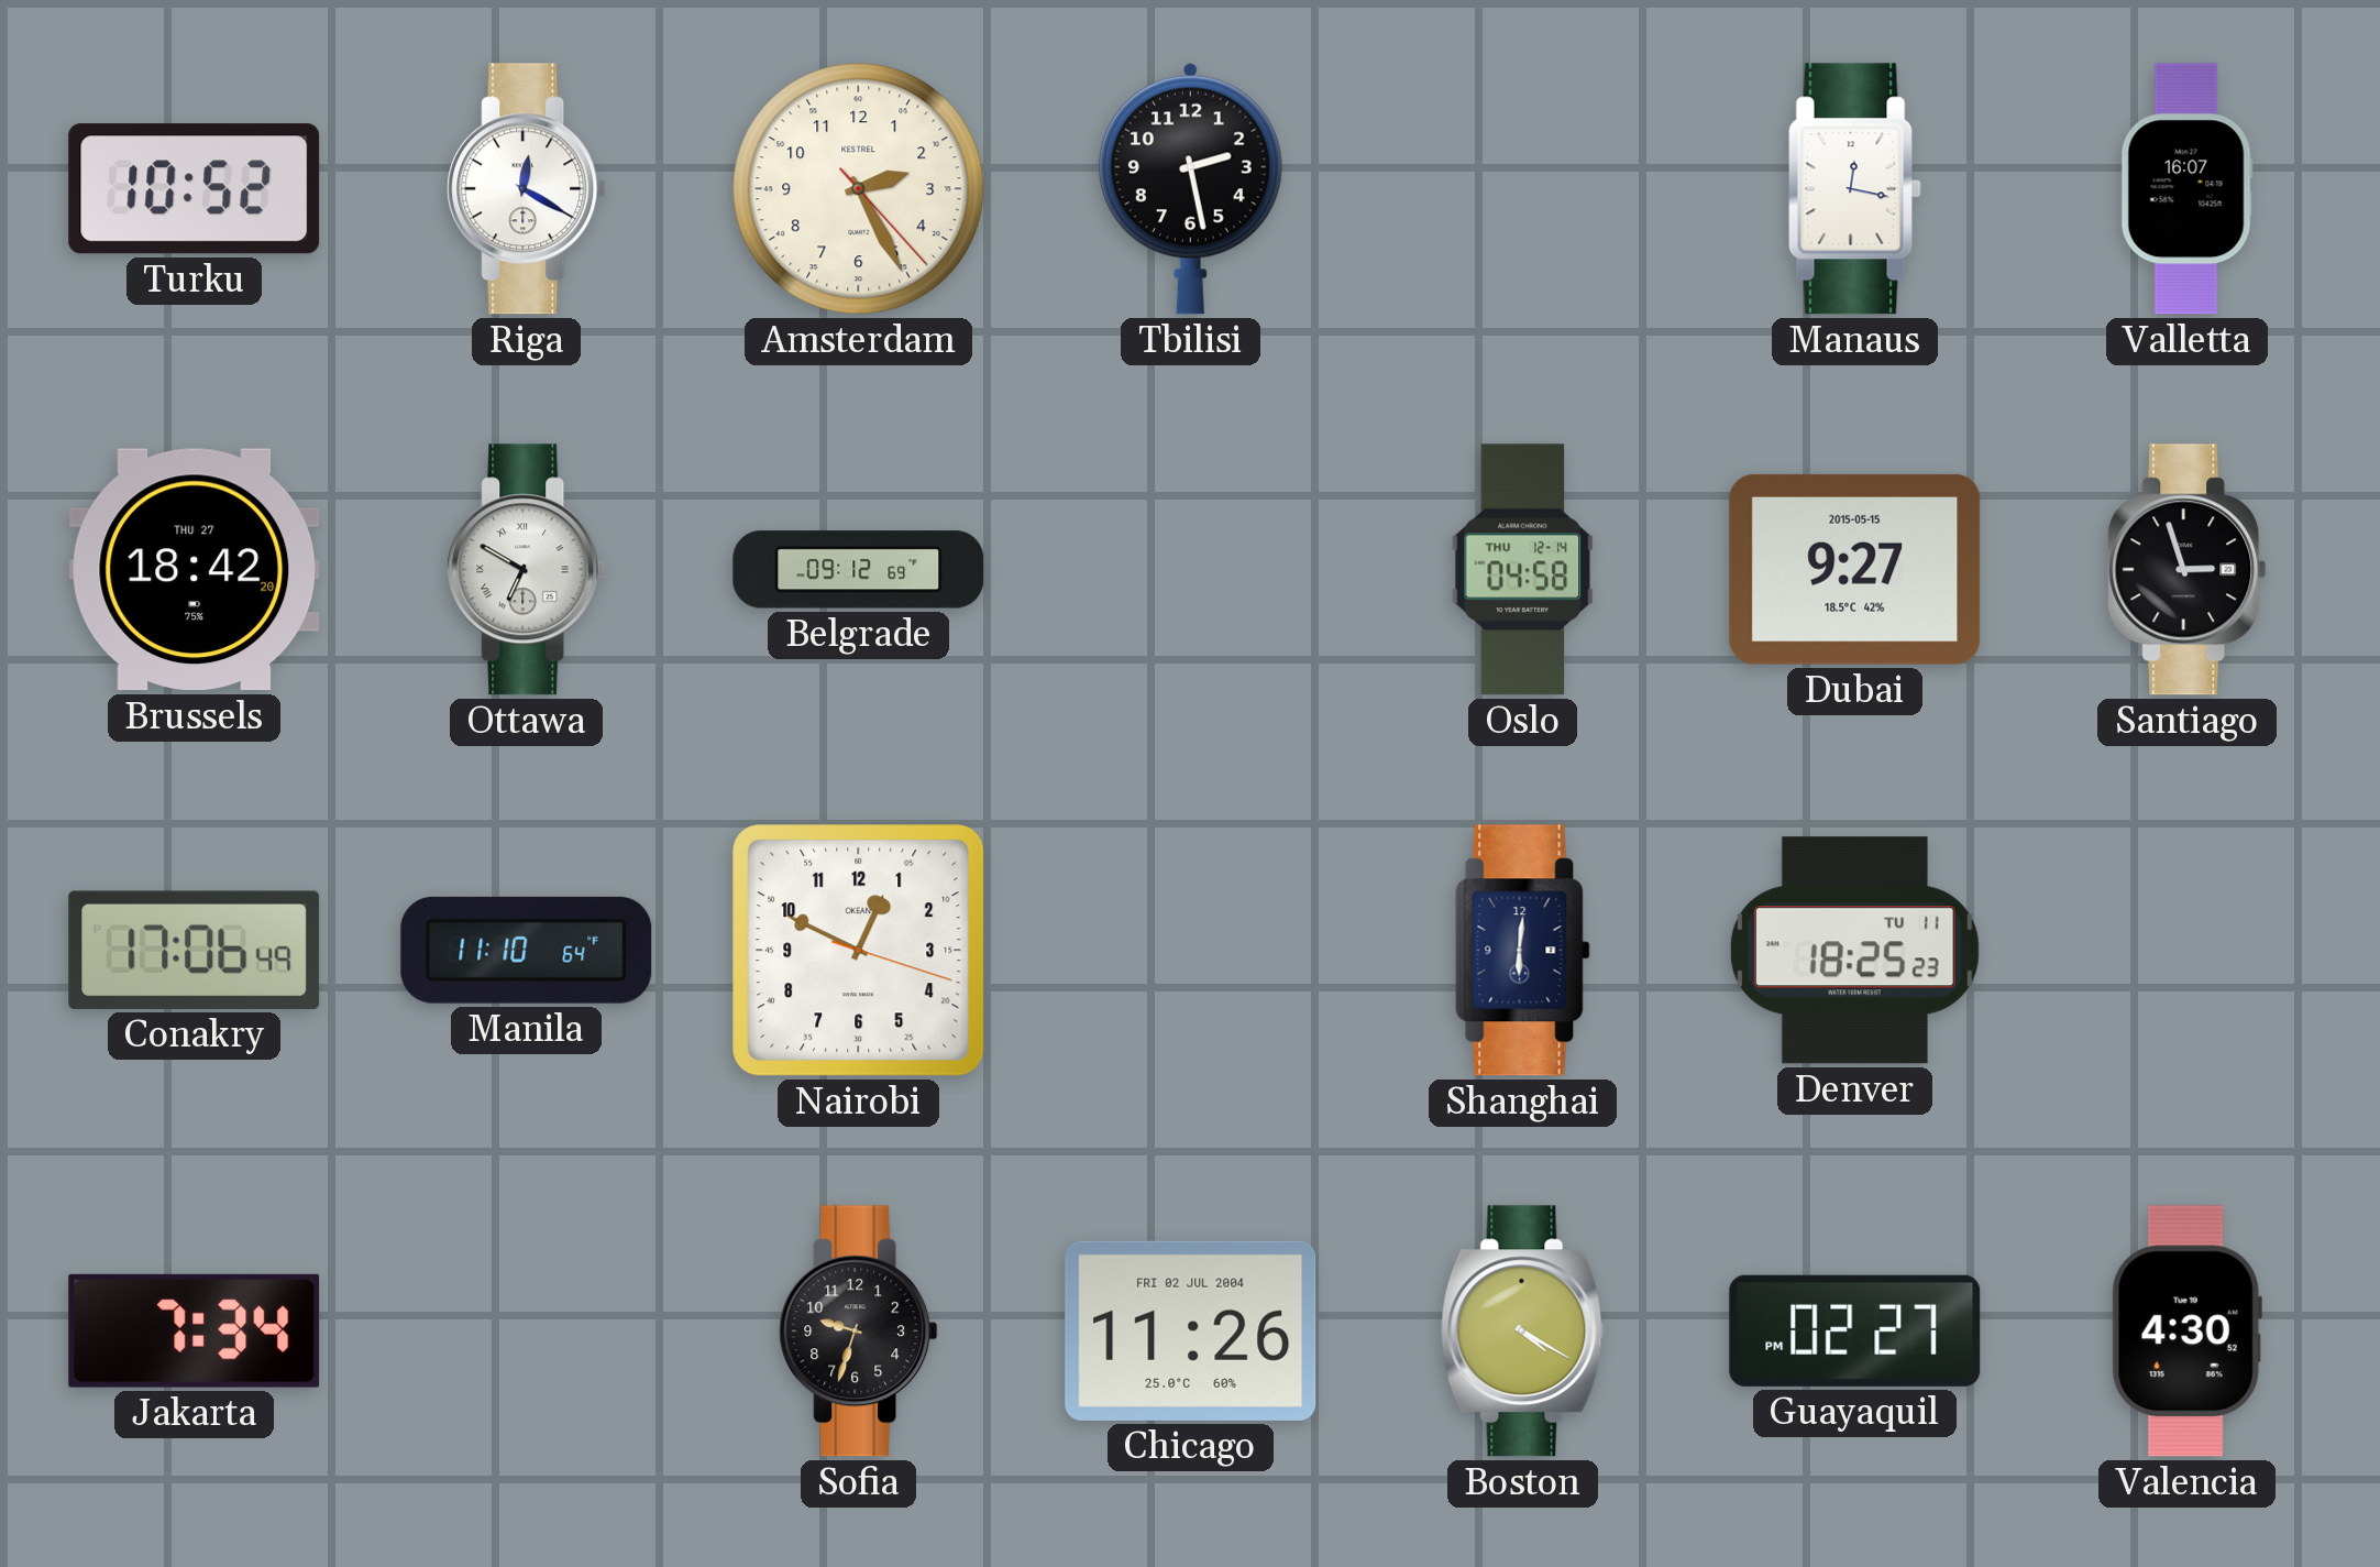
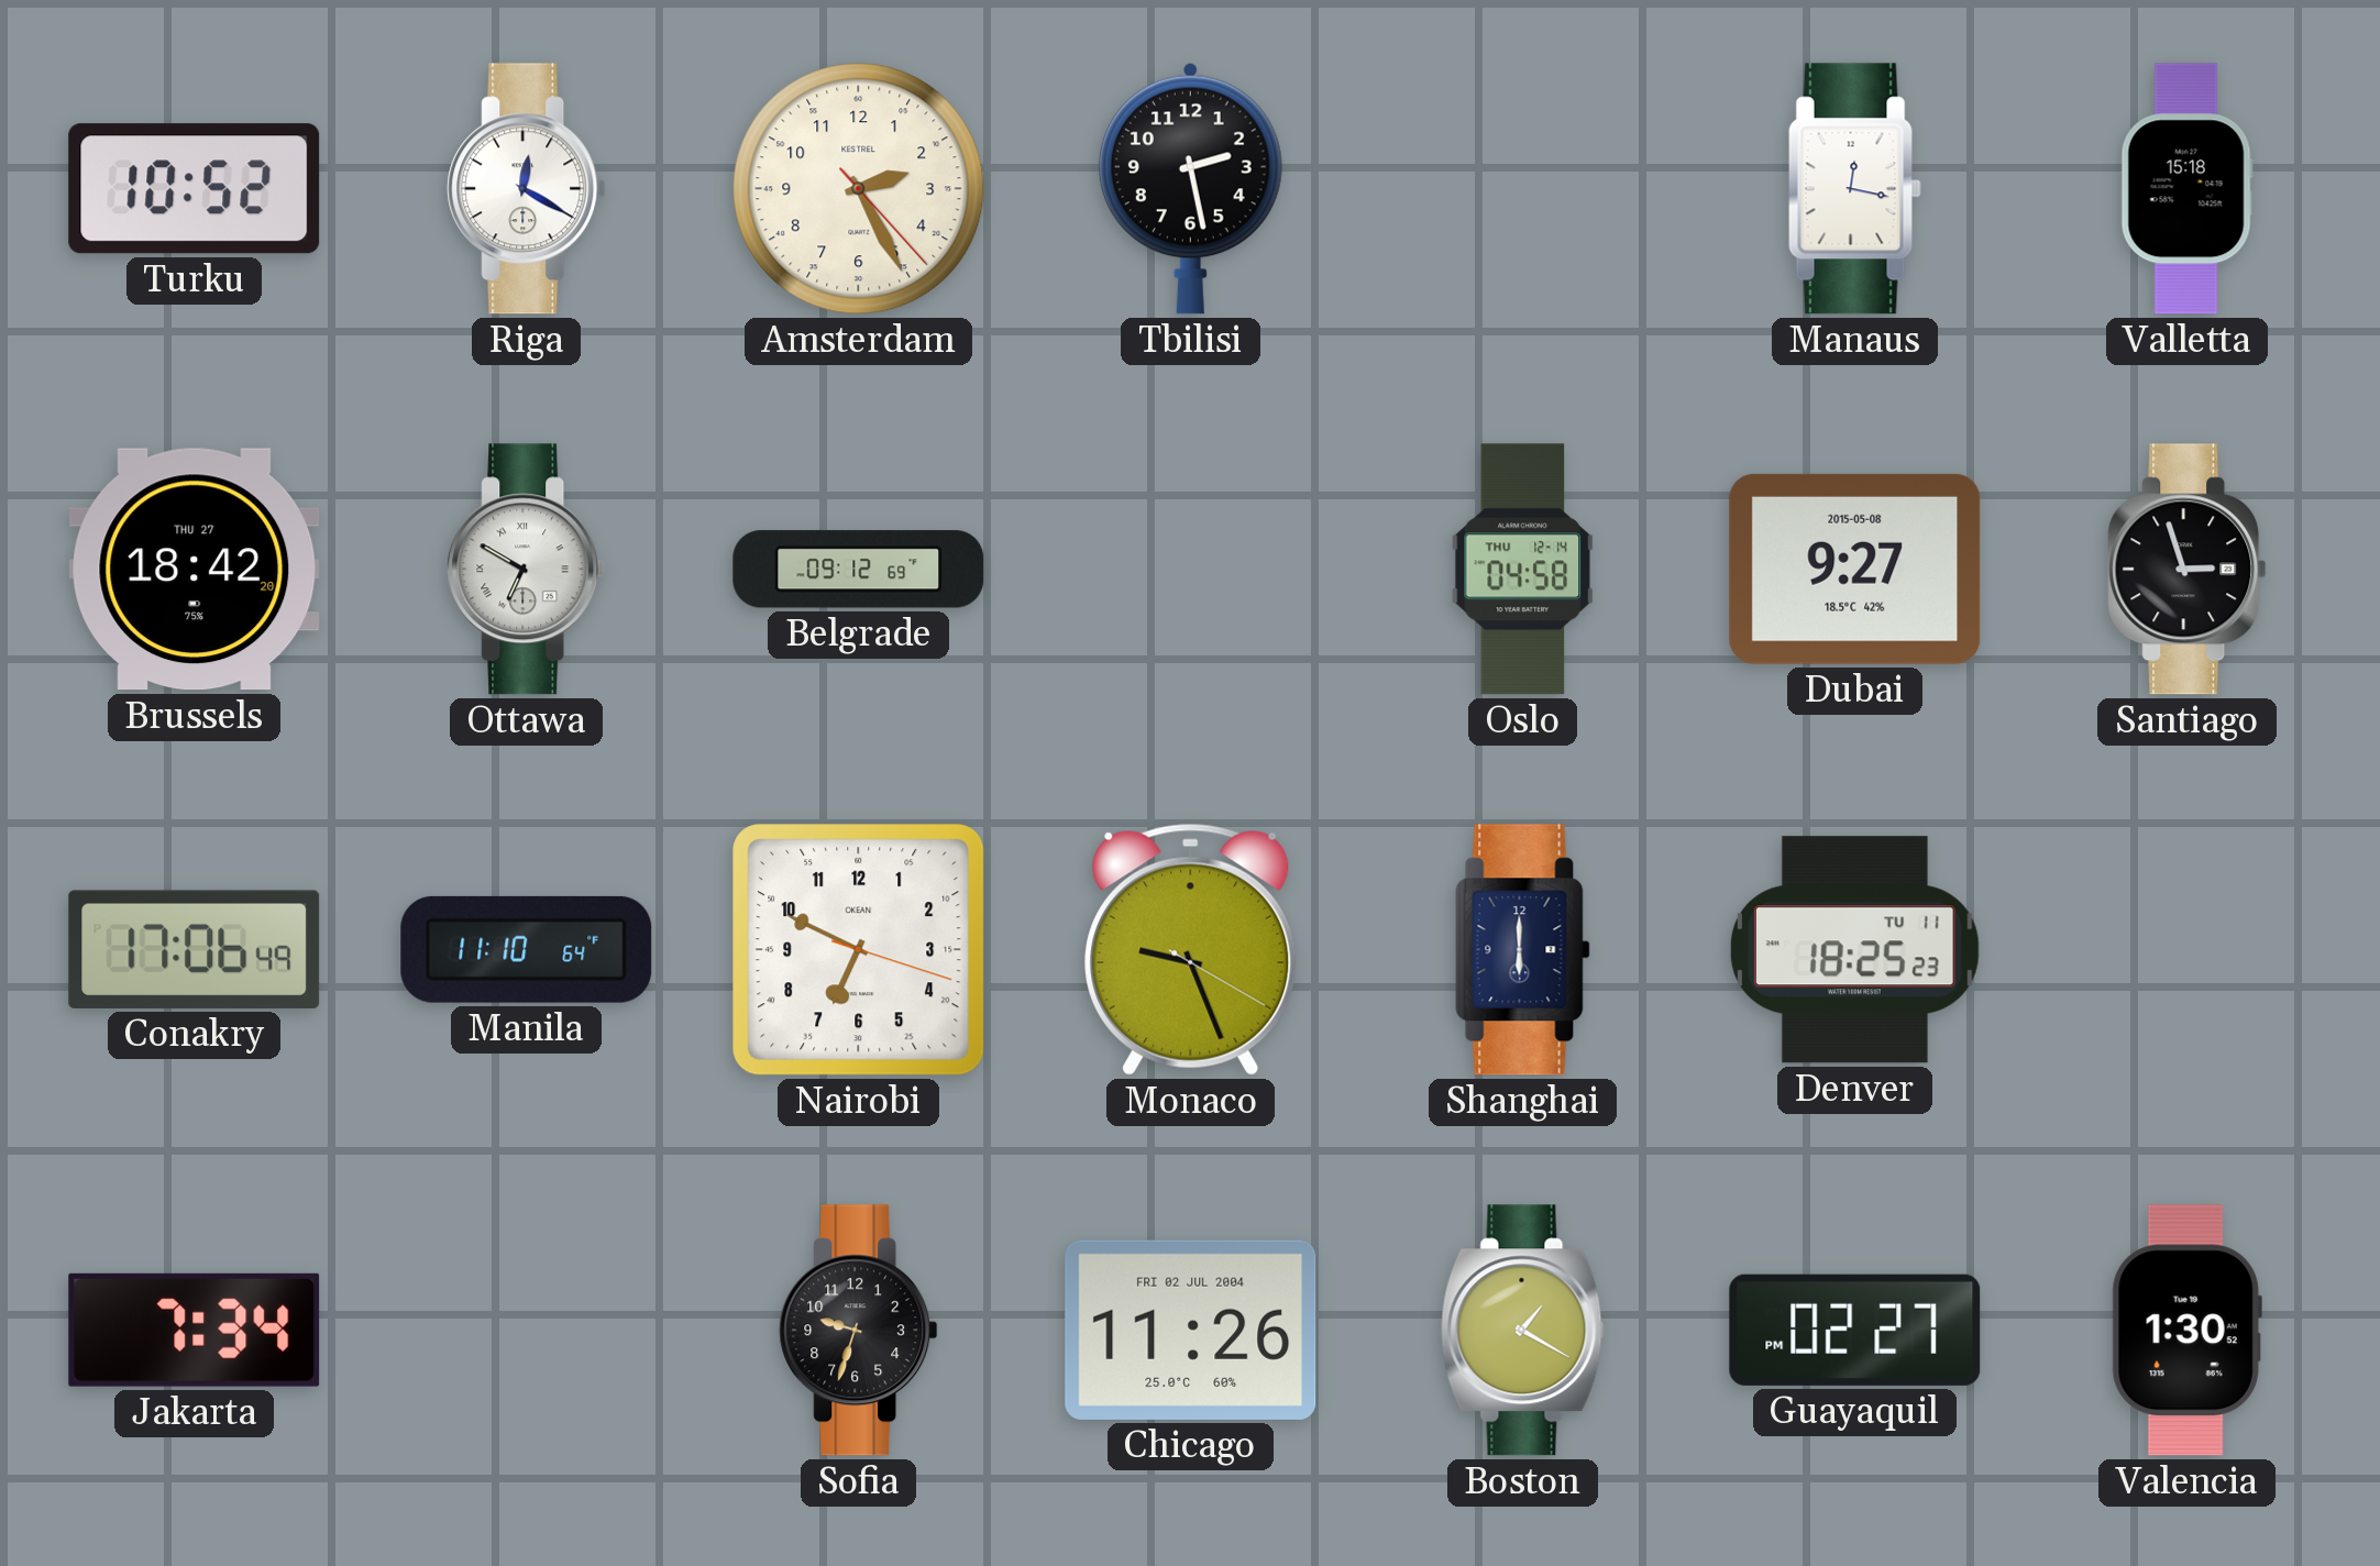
Valletta: 16:07 -> 15:18
Dubai date: 2015-05-15 -> 2015-05-08
Nairobi: 12:49 -> 6:49
Monaco: none -> 9:26
Shanghai: 6:01 -> 6:00
Boston: 4:20 -> 1:20
Valencia: 4:30 -> 1:30
